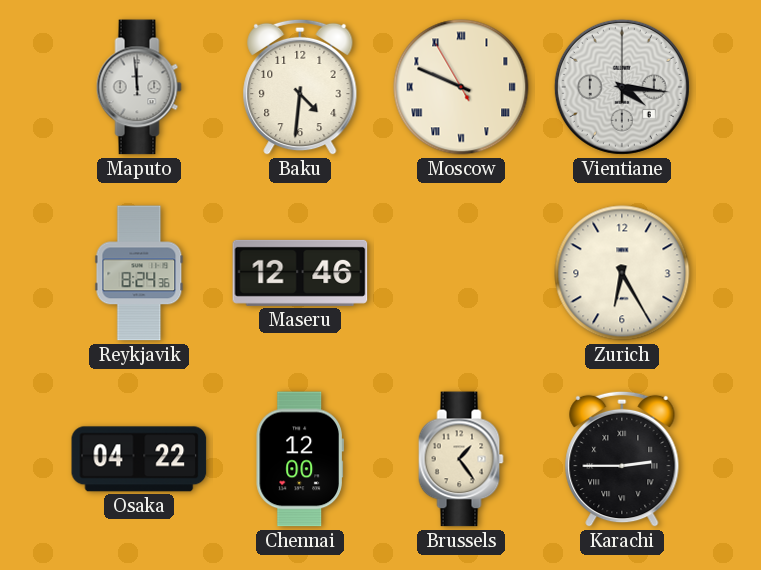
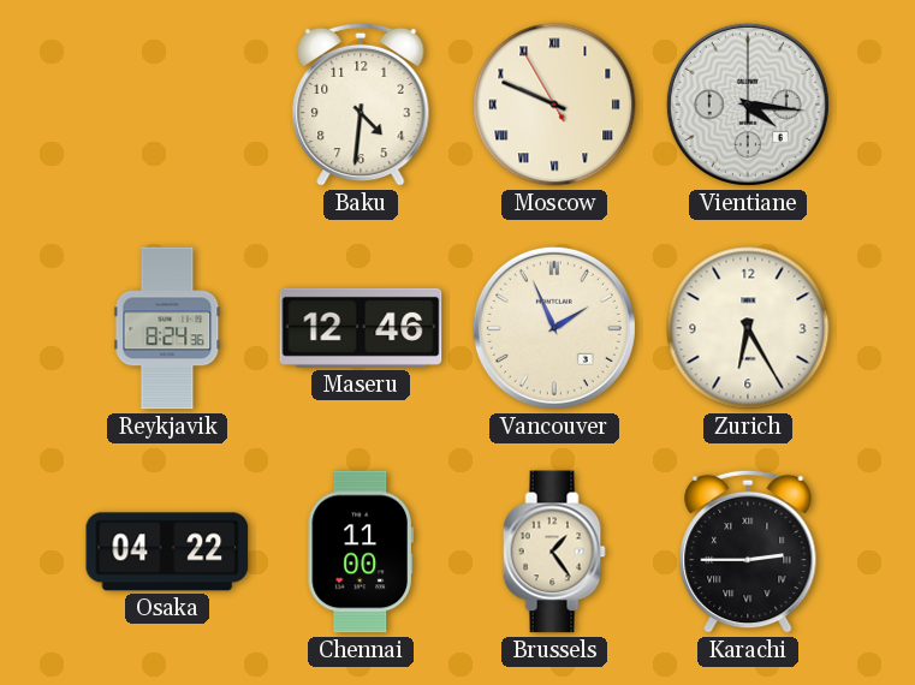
Maputo: 11:59 -> none
Vancouver: none -> 1:56
Chennai: 12:00 -> 11:00
